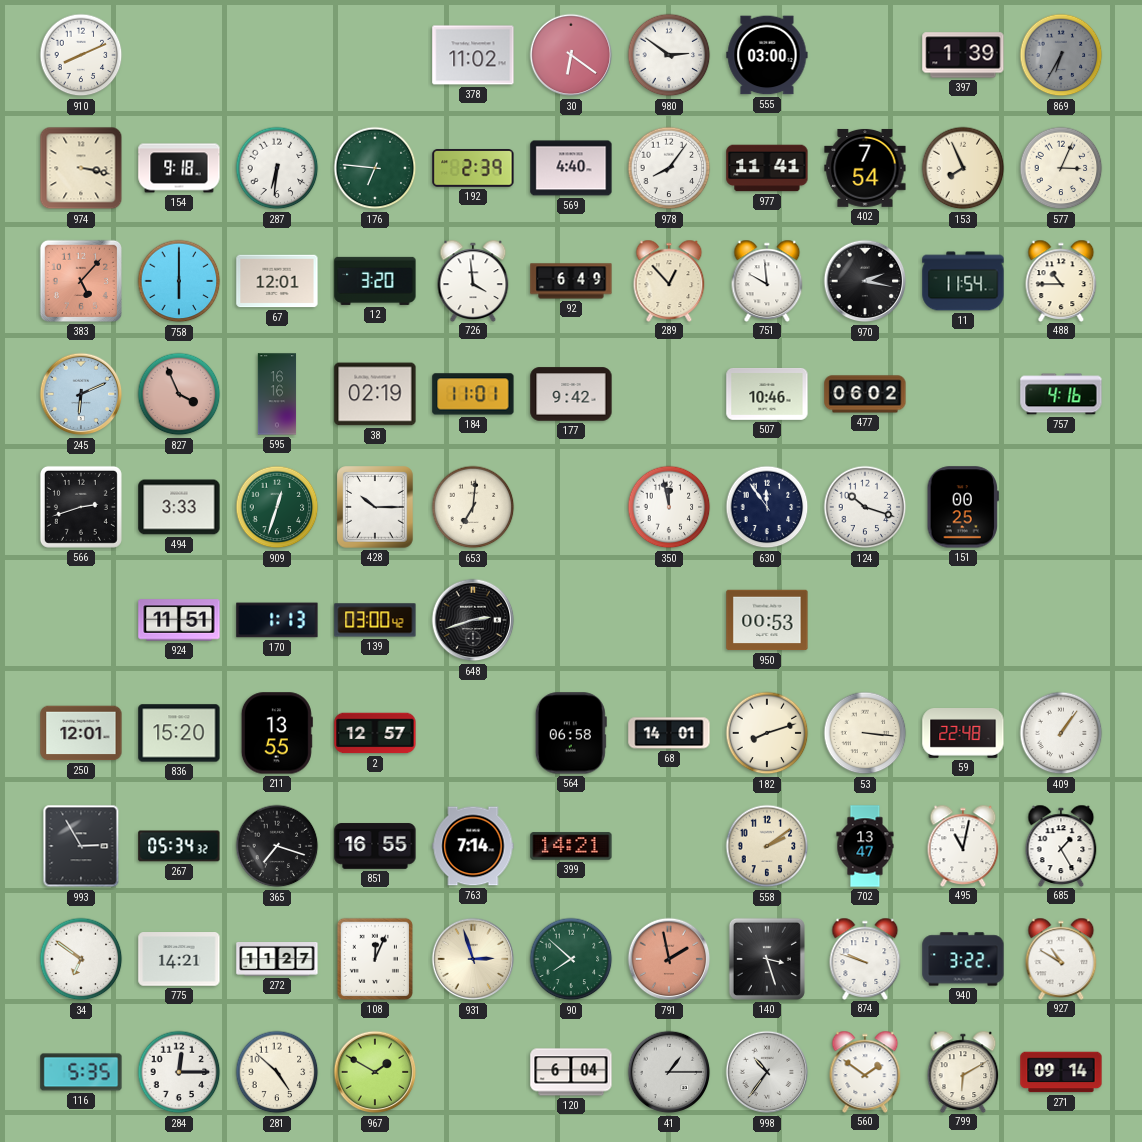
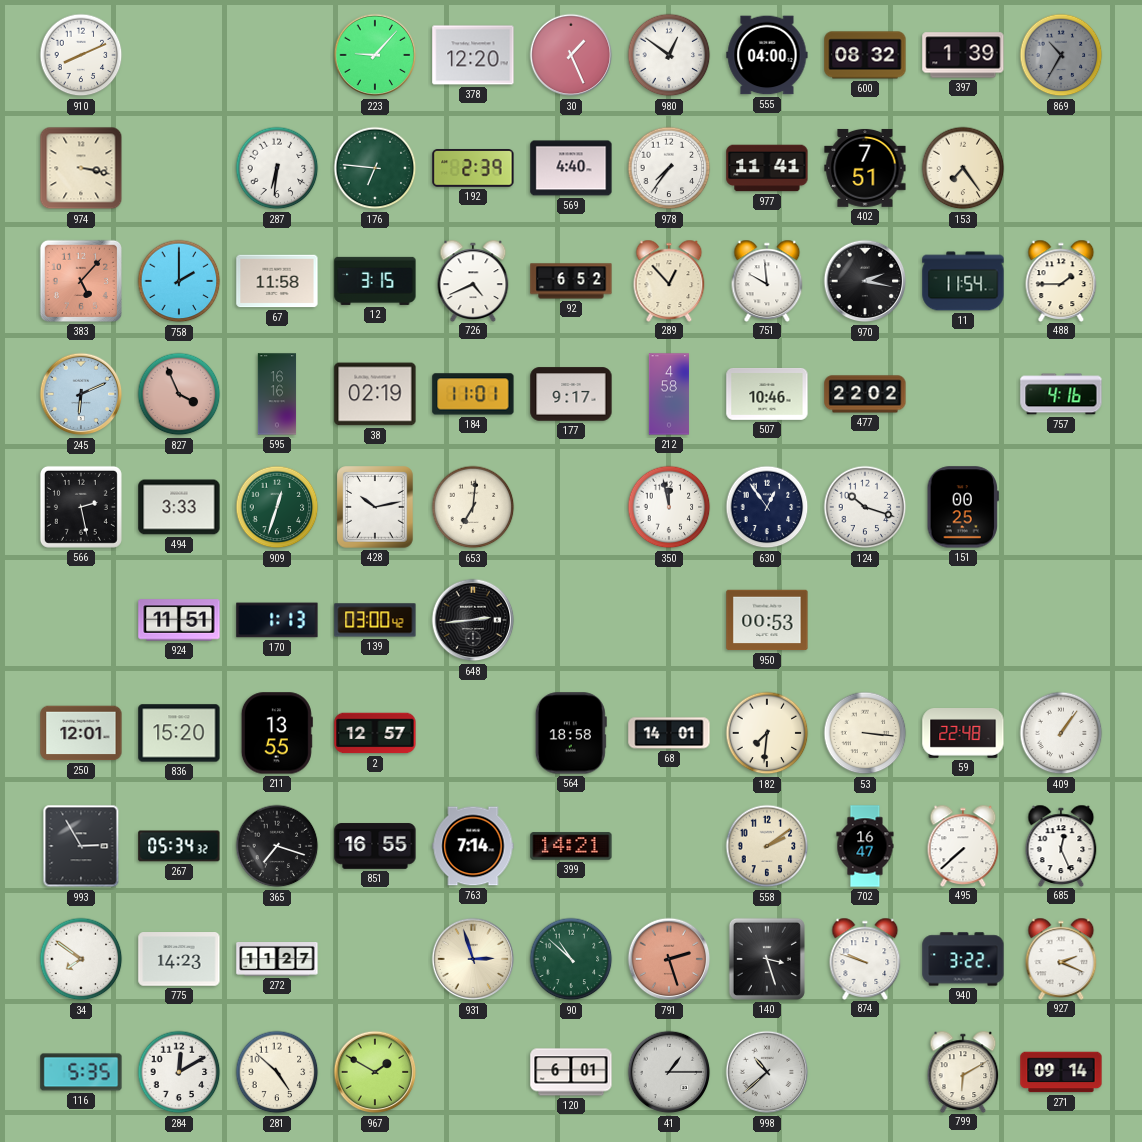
223: none -> 9:07
378: 11:02 -> 12:20
30: 6:21 -> 1:26
980: 2:51 -> 12:51
555: 03:00 -> 04:00
600: none -> 08:32
869: 6:35 -> 10:35
154: 9:18 -> none
978: 8:06 -> 7:36
402: 7:54 -> 7:51
153: 7:56 -> 7:24
577: 3:04 -> none
758: 6:00 -> 2:00
67: 12:01 -> 11:58
12: 3:20 -> 3:15
726: 3:59 -> 4:41
92: 6:49 -> 6:52
488: 10:45 -> 1:45
177: 9:42 -> 9:17
212: none -> 4:58
477: 06:02 -> 22:02
566: 2:42 -> 2:28
428: 10:15 -> 10:13
630: 11:54 -> 12:54
648: 2:42 -> 2:44
564: 06:58 -> 18:58
182: 8:12 -> 7:31
702: 13:47 -> 16:47
495: 11:02 -> 7:38
685: 1:25 -> 12:26
34: 6:51 -> 7:51
775: 14:21 -> 14:23
108: 12:04 -> none
90: 7:52 -> 10:52
791: 1:58 -> 2:27
927: 10:50 -> 2:19
284: 12:15 -> 12:10
120: 6:04 -> 6:01
998: 10:36 -> 10:38
560: 1:51 -> none
